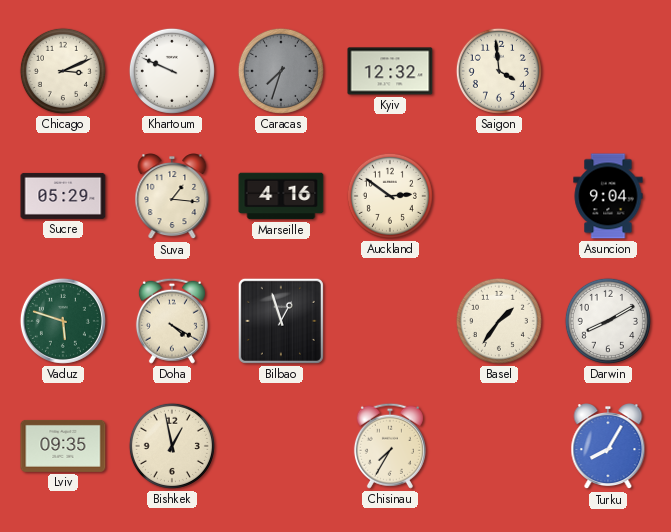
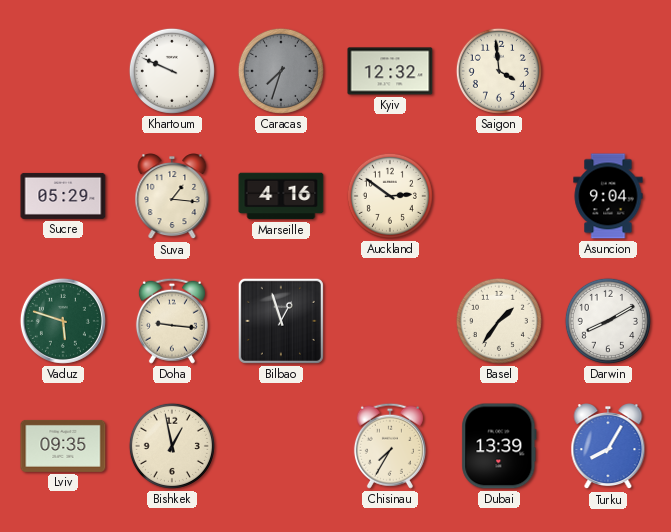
Chicago: 3:11 -> none
Doha: 4:20 -> 9:16
Dubai: none -> 13:39
